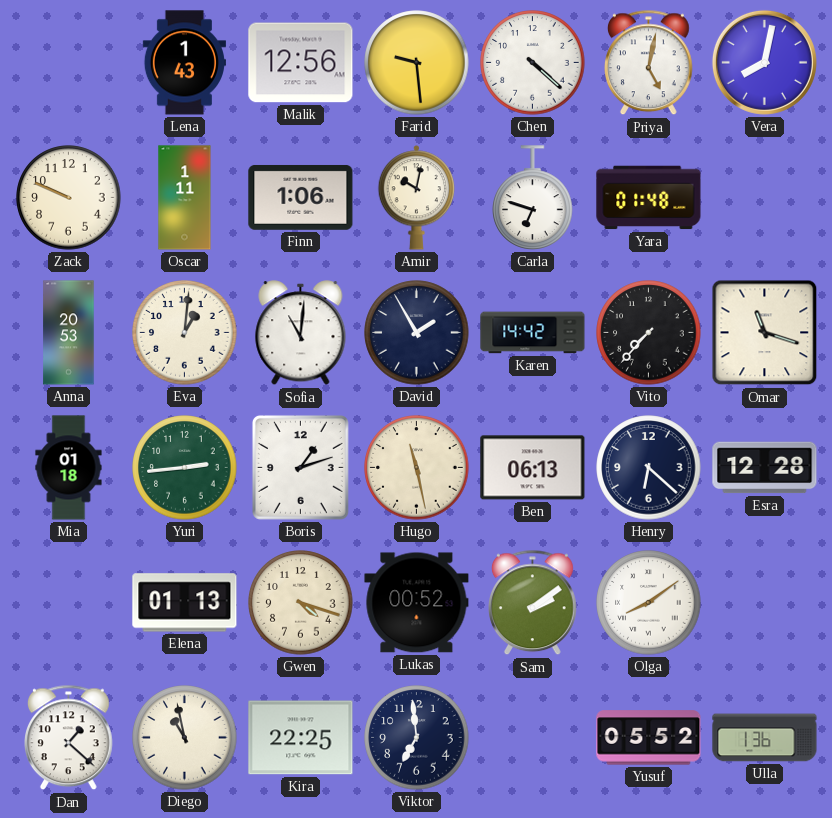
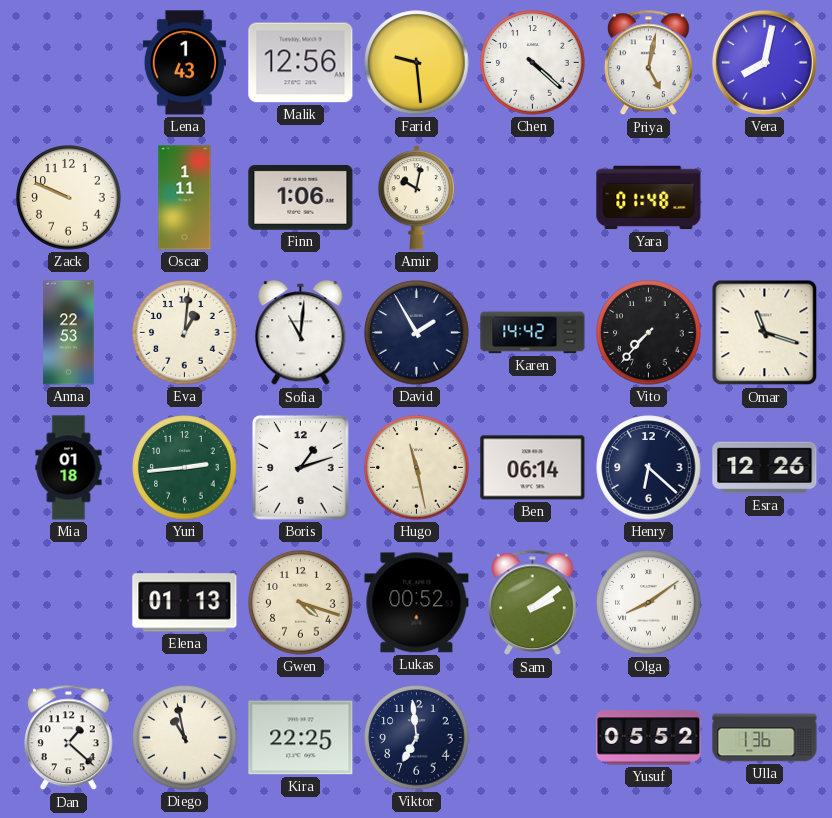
Carla: 6:48 -> none
Anna: 20:53 -> 22:53
Ben: 06:13 -> 06:14
Esra: 12:28 -> 12:26
